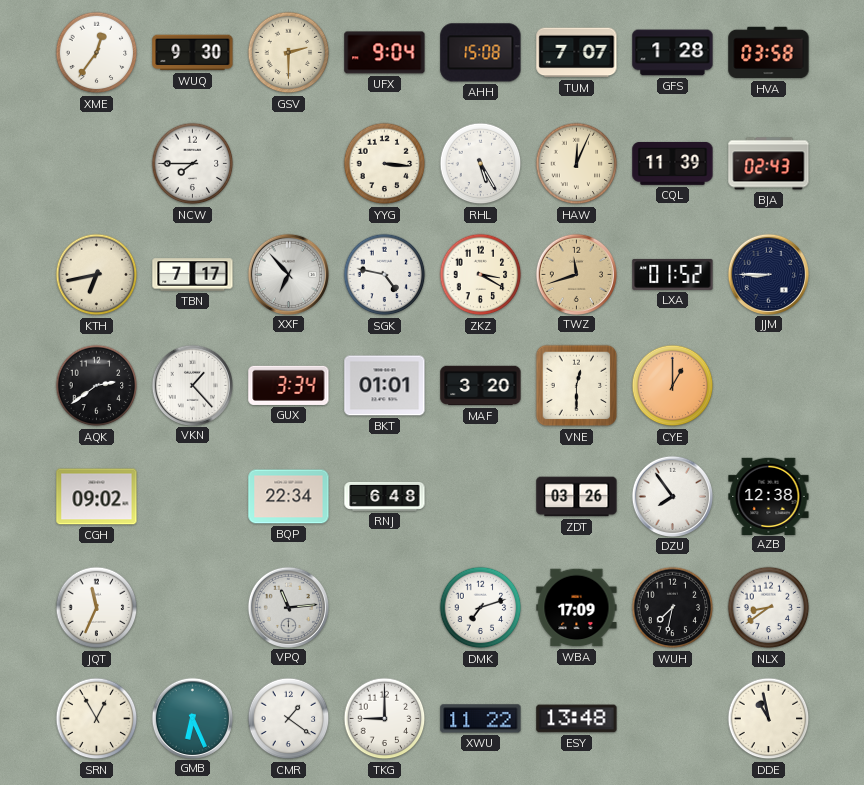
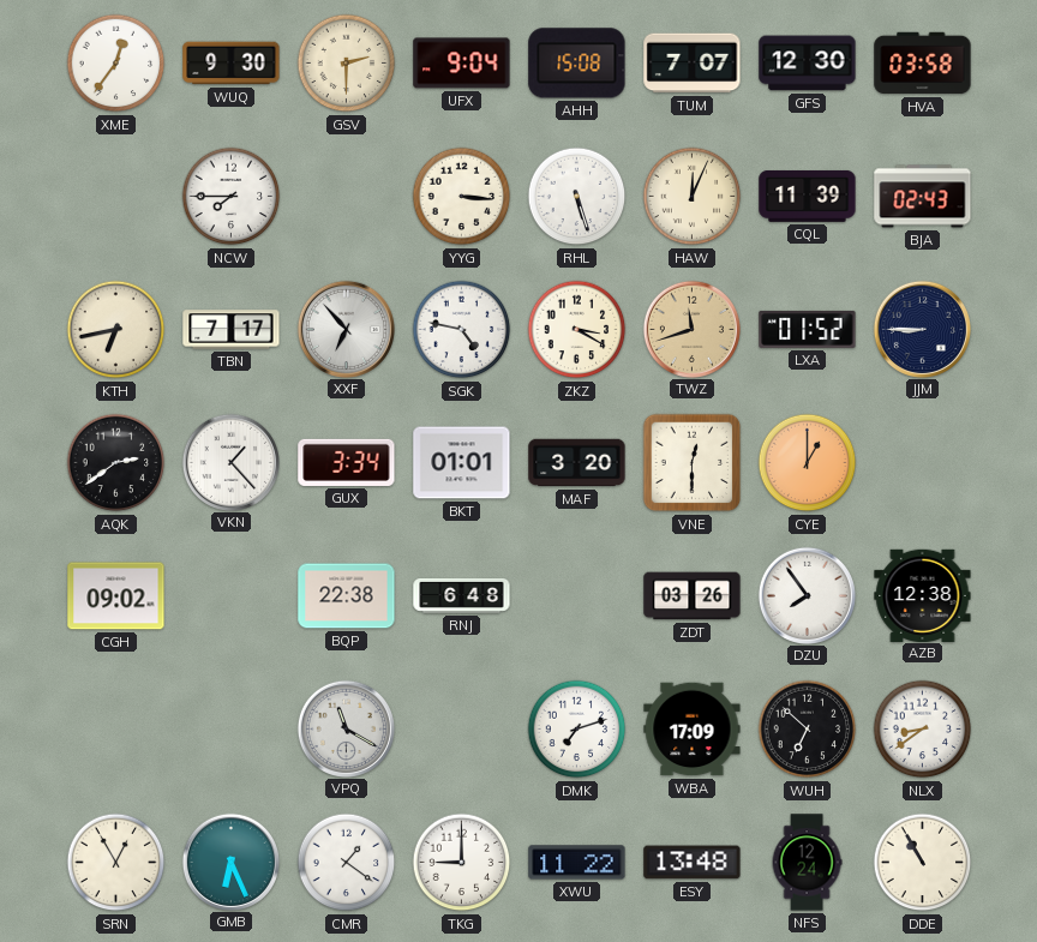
GFS: 1:28 -> 12:30
RHL: 5:25 -> 5:27
BQP: 22:34 -> 22:38
JQT: 11:34 -> none
VPQ: 11:14 -> 11:20
WUH: 7:32 -> 6:52
NFS: none -> 12:24
DDE: 10:58 -> 10:55
